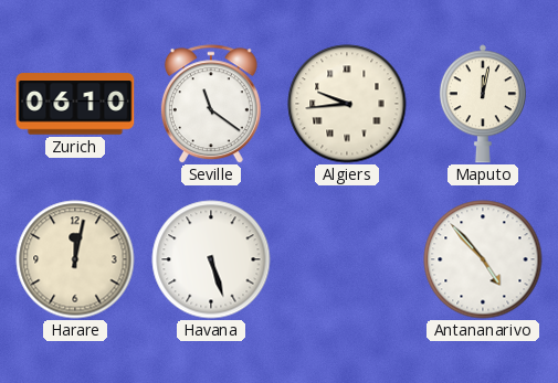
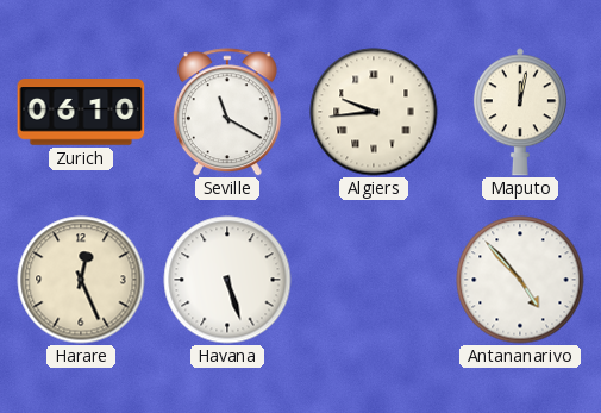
Seville: 11:21 -> 11:20
Harare: 12:02 -> 12:26
